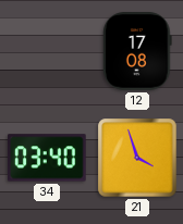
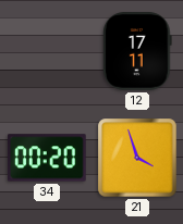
12: 17:08 -> 17:11
34: 03:40 -> 00:20
